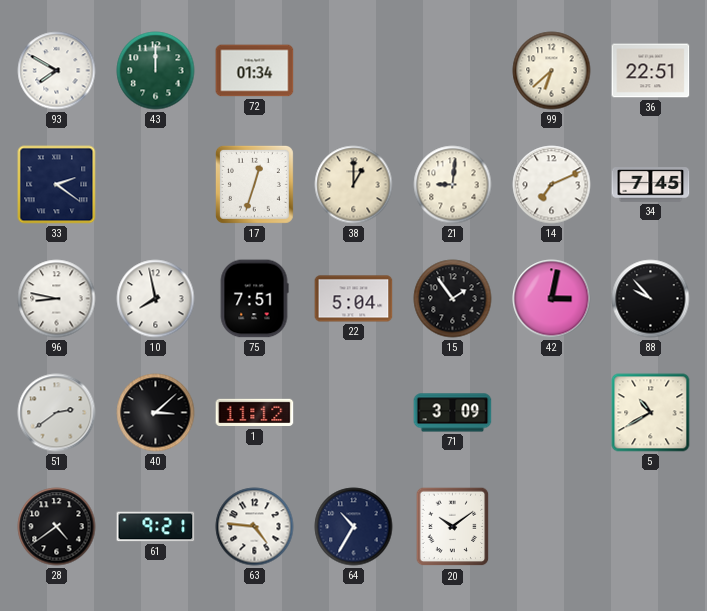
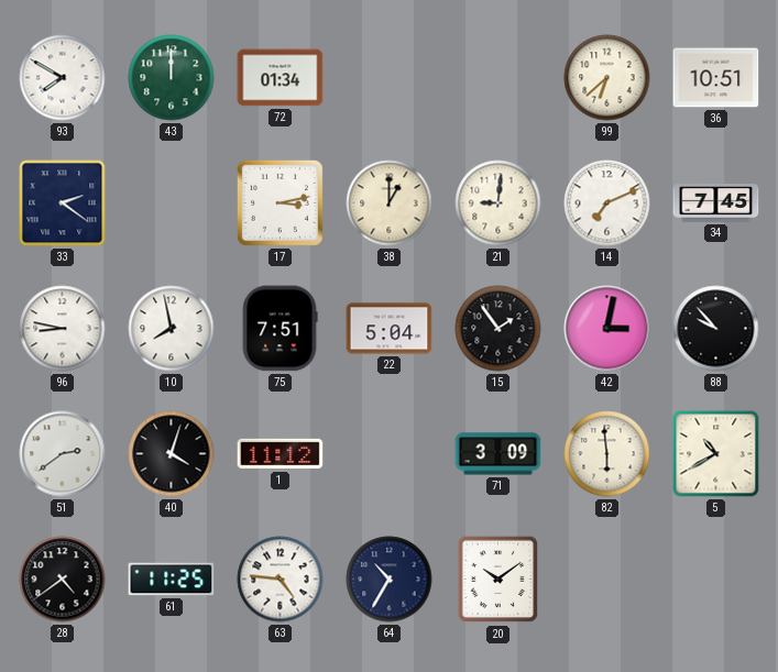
36: 22:51 -> 10:51
17: 12:33 -> 3:13
40: 3:08 -> 4:03
82: none -> 5:59
61: 9:21 -> 11:25
